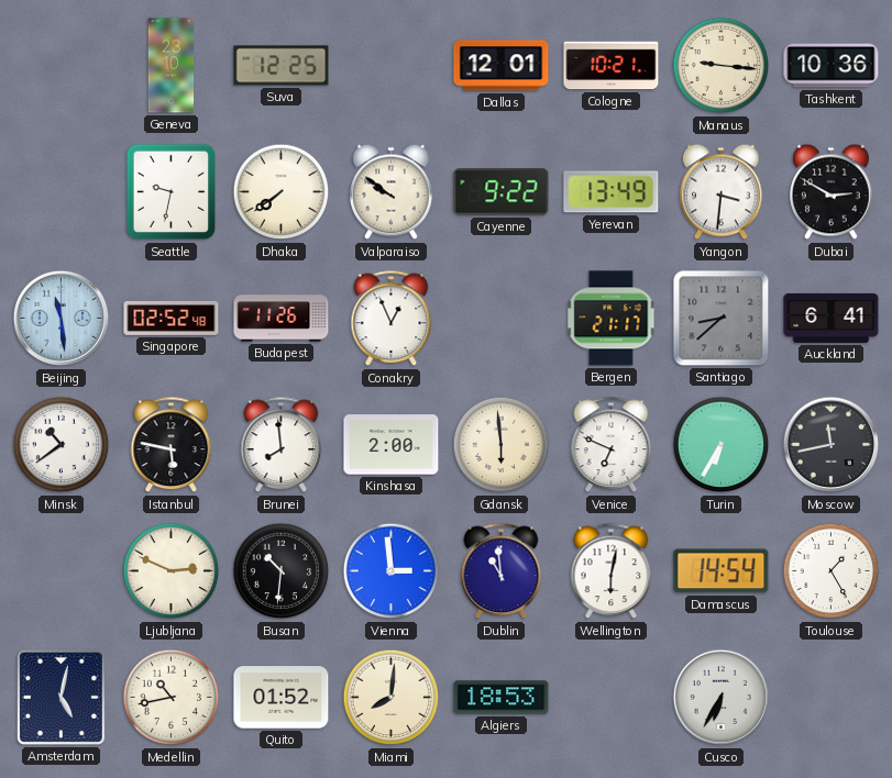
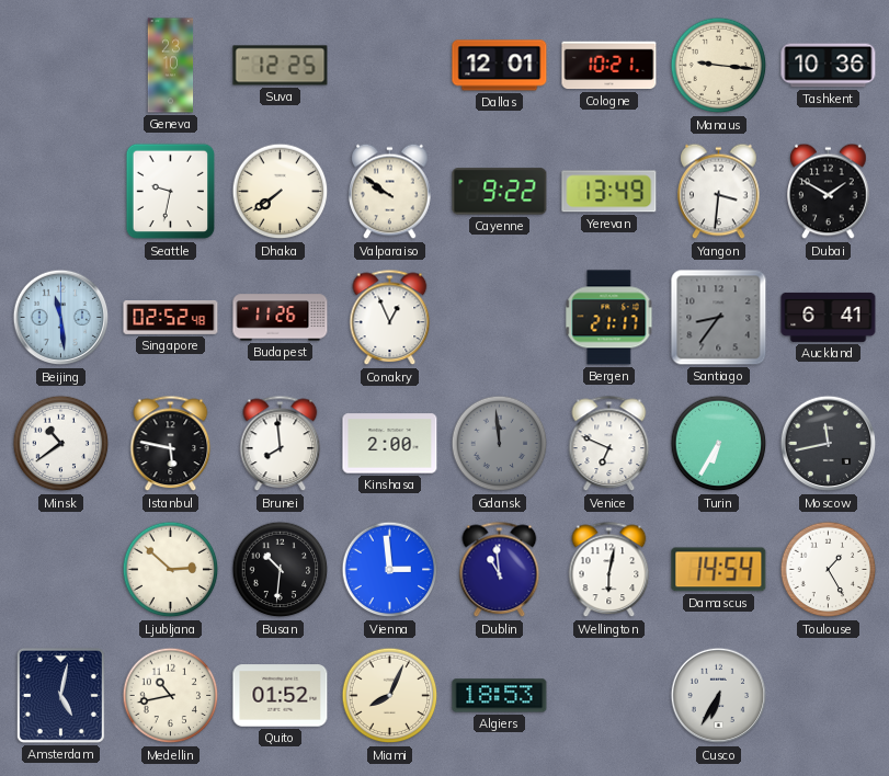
Dubai: 2:50 -> 1:50
Santiago: 8:38 -> 8:36
Gdansk: 5:59 -> 11:59
Gdansk dial: cream -> grey
Ljubljana: 2:49 -> 2:52
Miami: 8:01 -> 8:04
